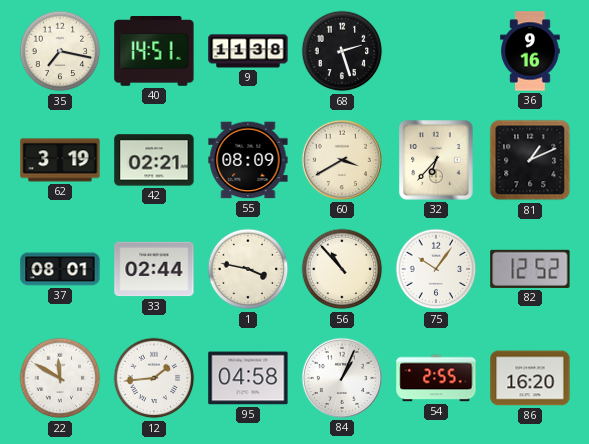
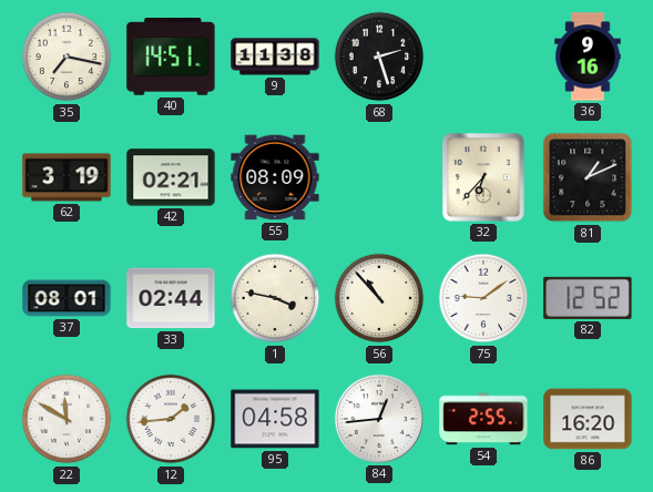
60: 3:40 -> none
75: 10:06 -> 9:09
84: 1:04 -> 12:44
